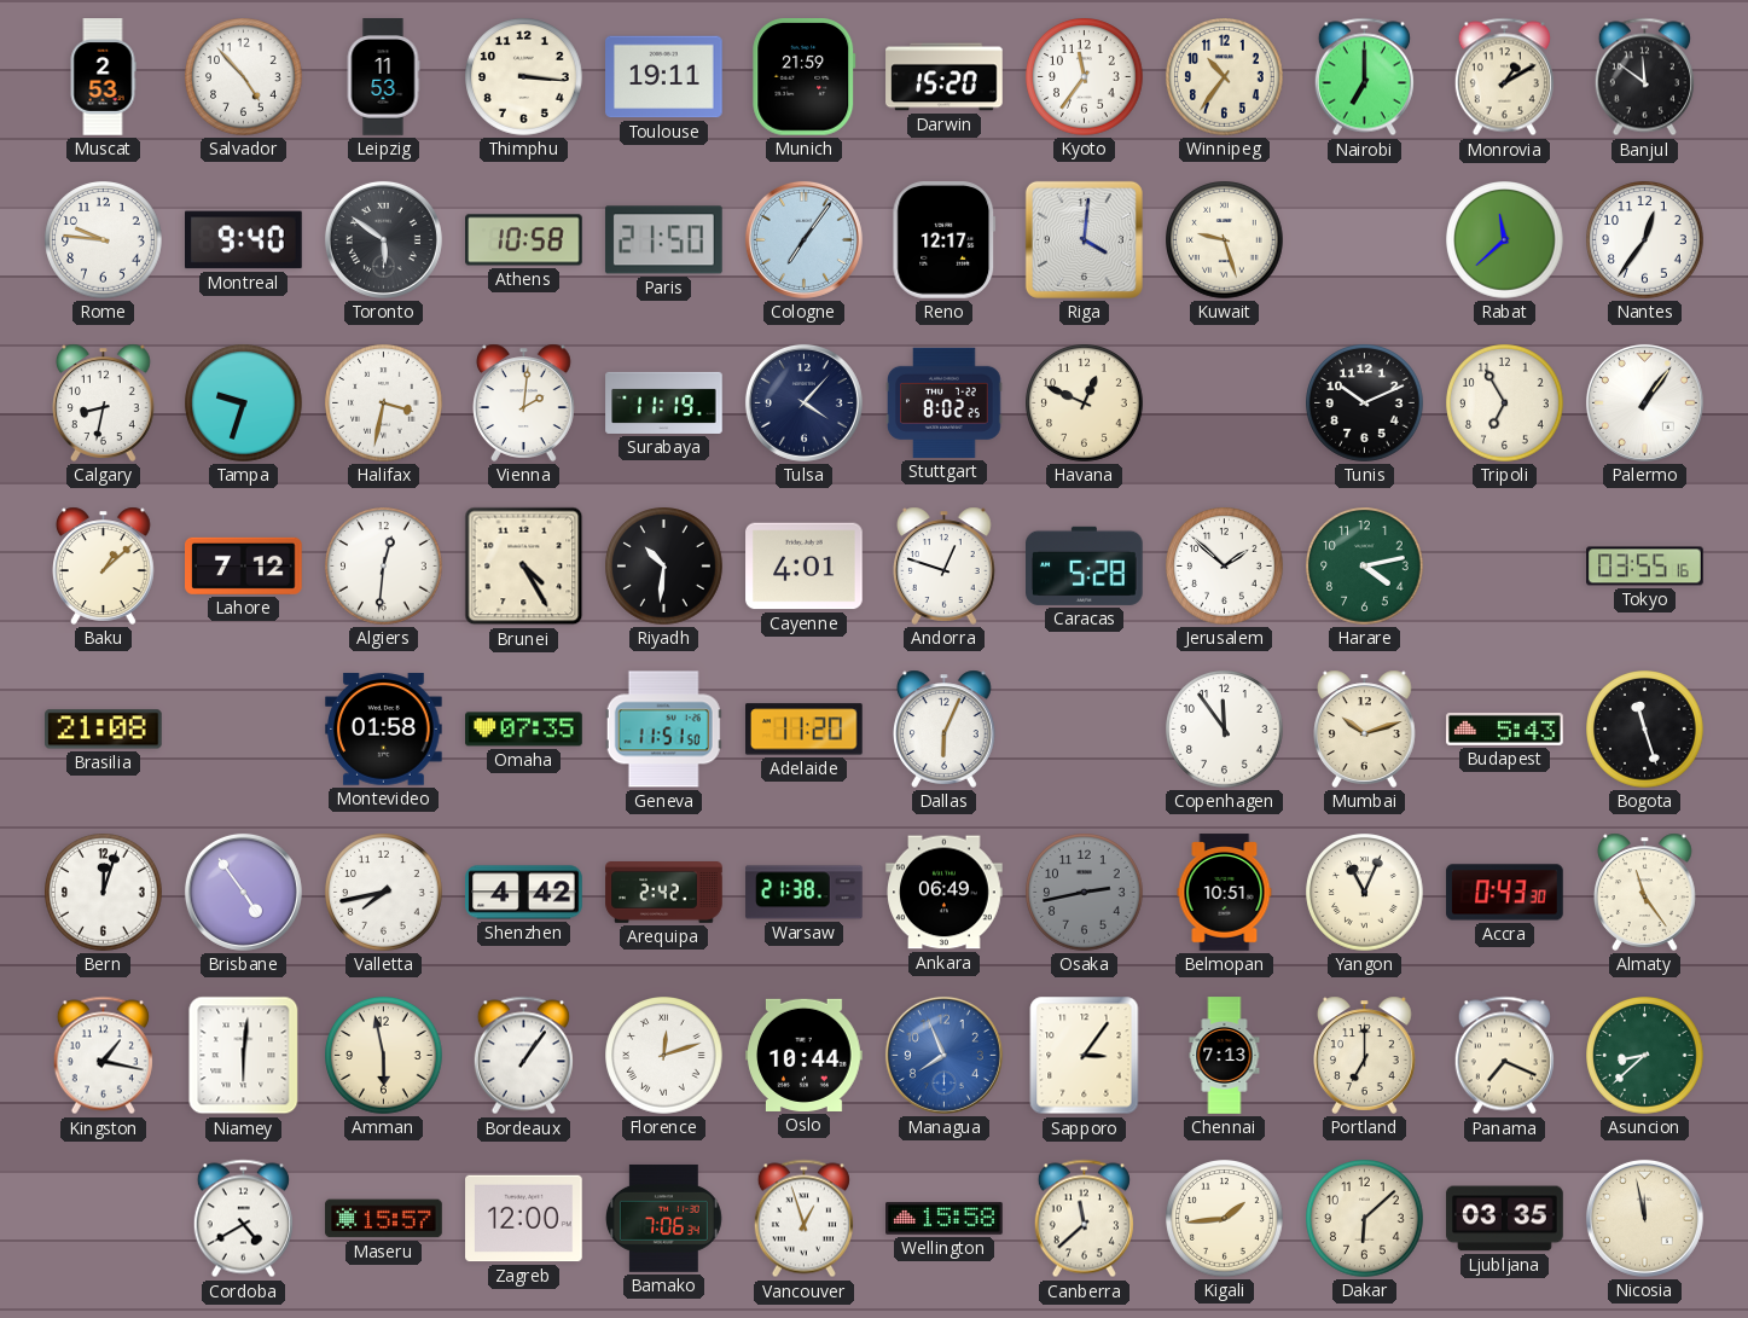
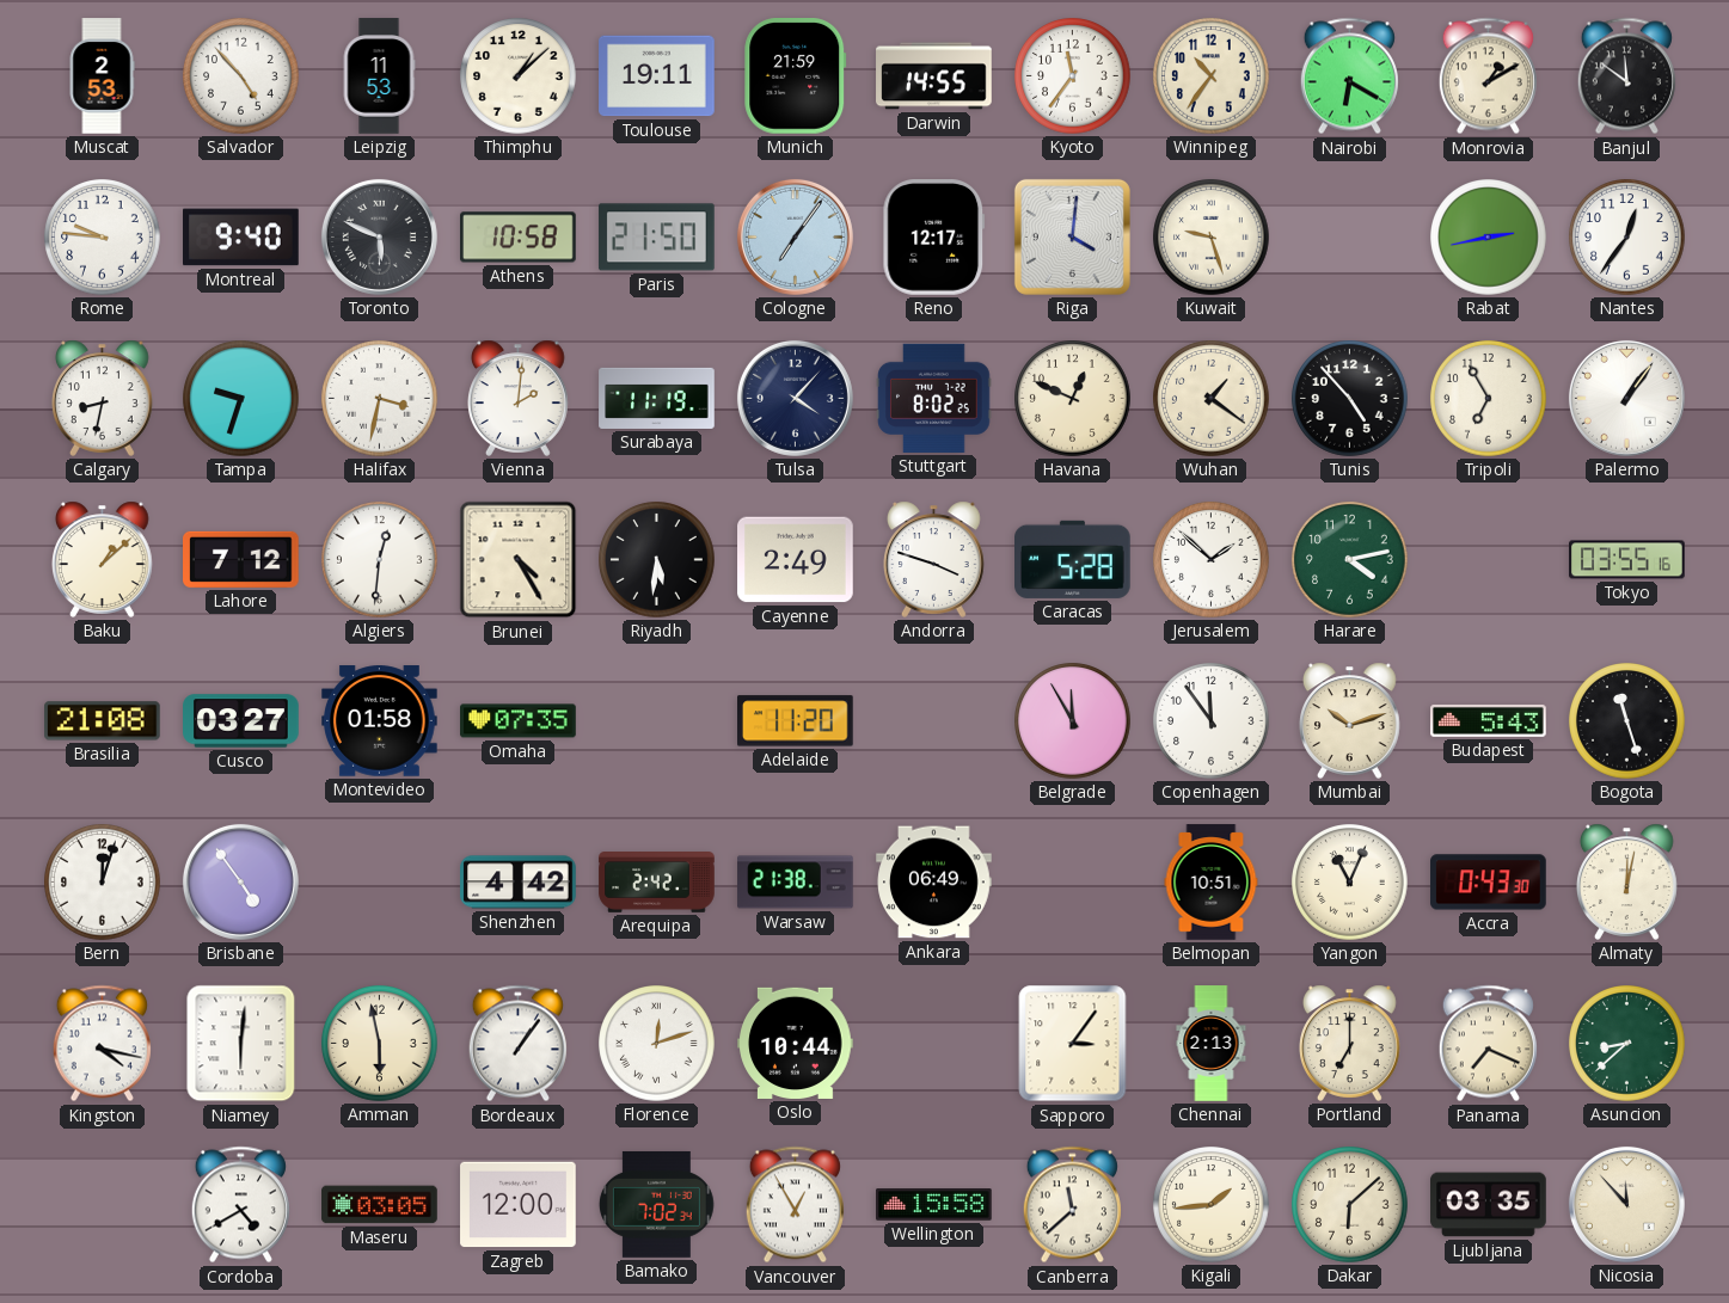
Thimphu: 3:16 -> 1:08
Darwin: 15:20 -> 14:55
Nairobi: 7:00 -> 6:20
Toronto: 5:51 -> 5:49
Rabat: 11:38 -> 2:43
Wuhan: none -> 1:21
Tunis: 10:11 -> 4:53
Riyadh: 10:31 -> 5:31
Cayenne: 4:01 -> 2:49
Andorra: 12:48 -> 3:48
Cusco: none -> 03:27
Geneva: 11:51 -> none
Dallas: 6:04 -> none
Belgrade: none -> 11:55
Valletta: 7:43 -> none
Osaka: 2:43 -> none
Almaty: 11:24 -> 12:02
Kingston: 1:17 -> 4:17
Managua: 7:56 -> none
Chennai: 7:13 -> 2:13
Maseru: 15:57 -> 03:05
Bamako: 7:06 -> 7:02
Vancouver: 12:57 -> 12:55
Nicosia: 11:58 -> 11:53
